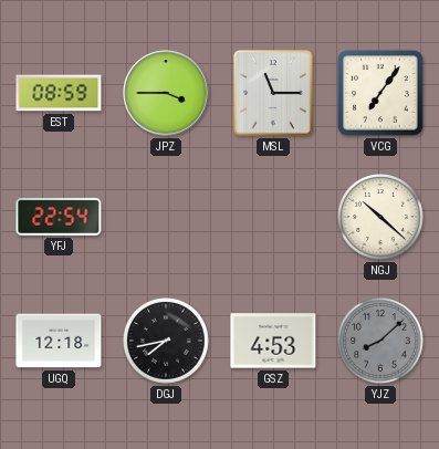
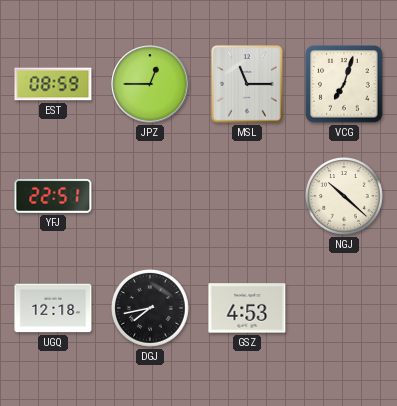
JPZ: 3:45 -> 12:45
VCG: 7:06 -> 7:03
YFJ: 22:54 -> 22:51
YJZ: 8:08 -> none
